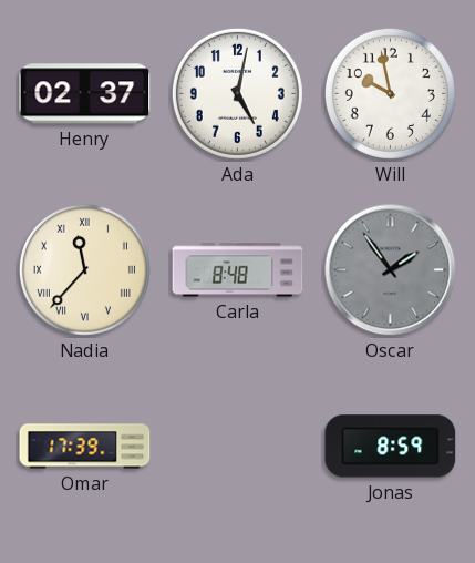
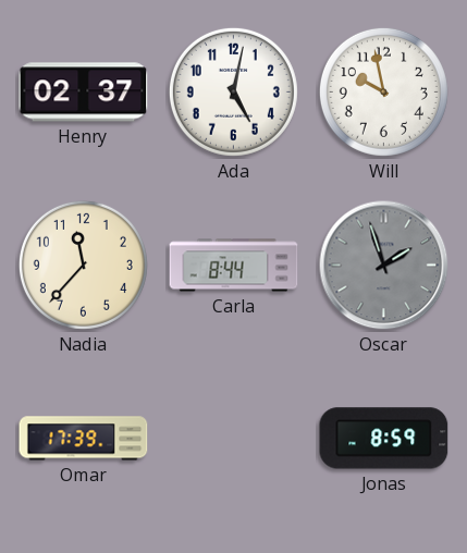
Nadia numerals: Roman -> Arabic
Carla: 8:48 -> 8:44
Oscar: 1:54 -> 1:57
